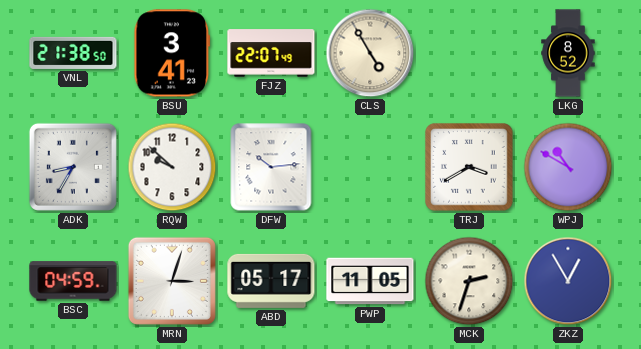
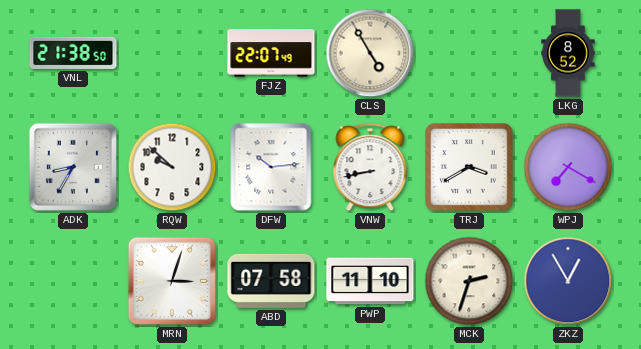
BSU: 3:41 -> none
VNW: none -> 8:43
WPJ: 10:50 -> 7:20
BSC: 04:59 -> none
ABD: 05:17 -> 07:58
PWP: 11:05 -> 11:10
